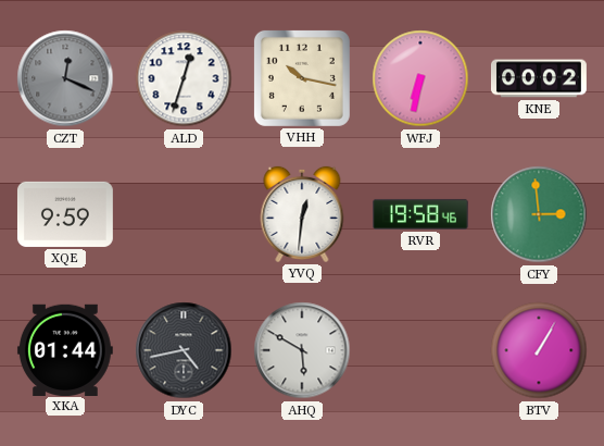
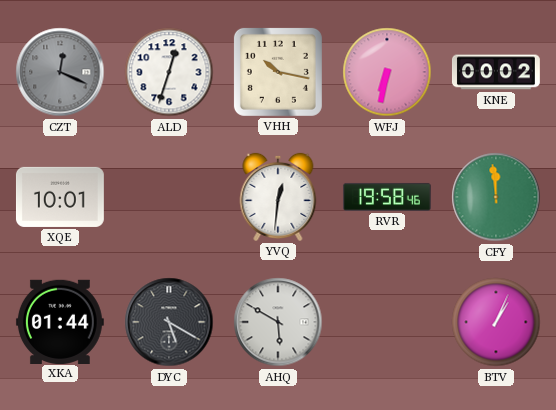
XQE: 9:59 -> 10:01
CFY: 2:59 -> 11:59
DYC: 4:43 -> 5:20
BTV: 1:05 -> 1:04
